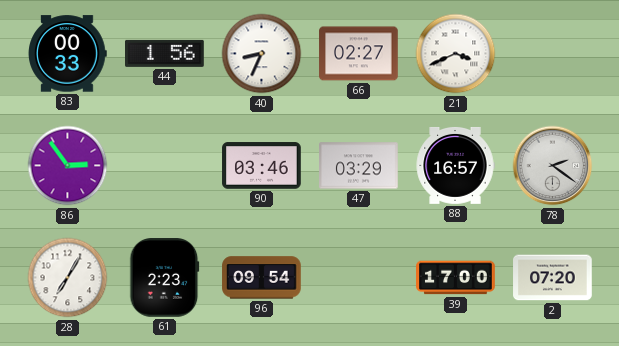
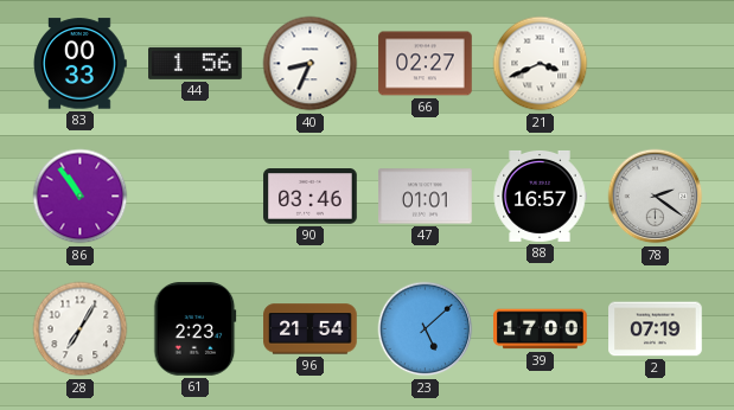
86: 2:54 -> 10:54
47: 03:29 -> 01:01
96: 09:54 -> 21:54
23: none -> 5:08
2: 07:20 -> 07:19
